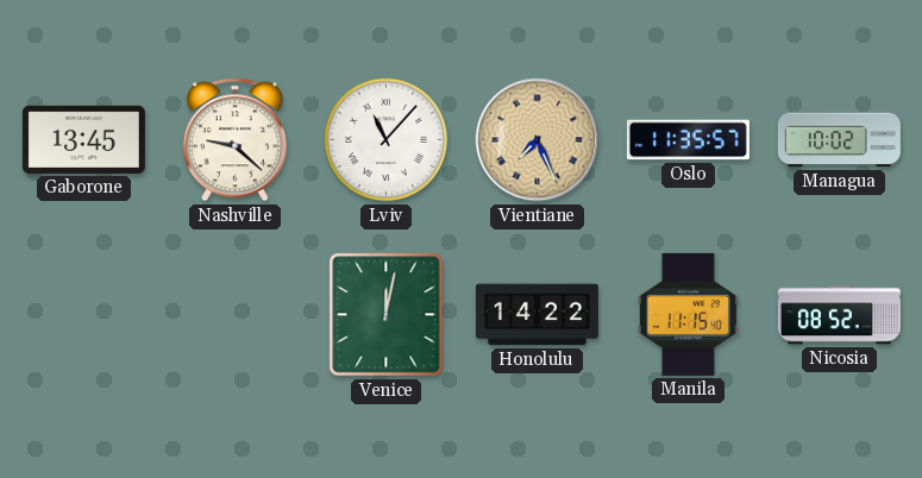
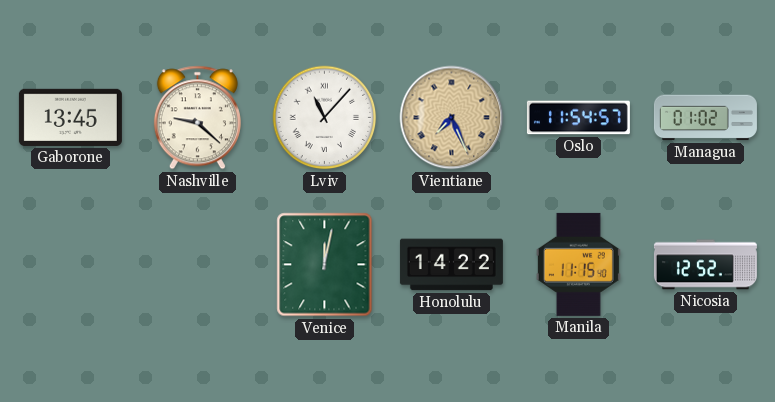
Oslo: 11:35 -> 11:54
Managua: 10:02 -> 01:02
Nicosia: 08:52 -> 12:52
